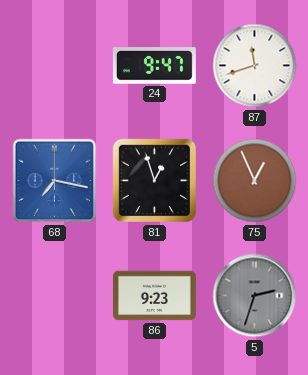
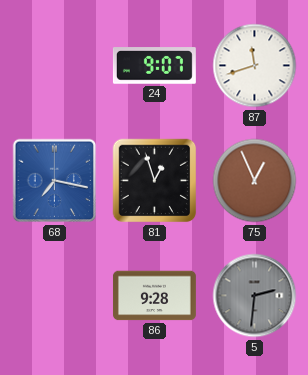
24: 9:47 -> 9:07
86: 9:23 -> 9:28
5: 2:33 -> 2:31
